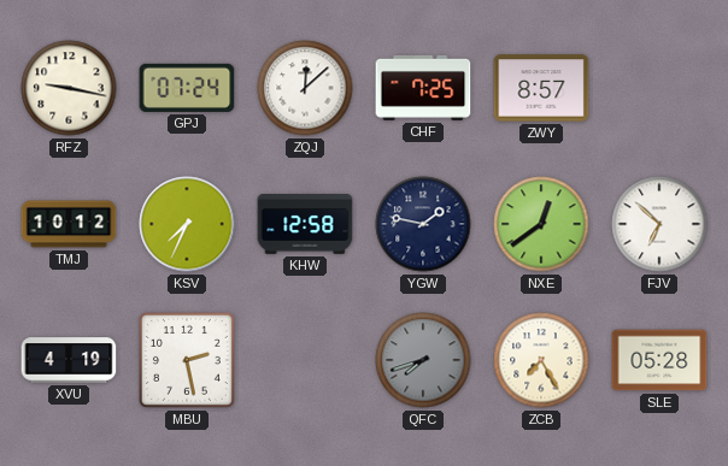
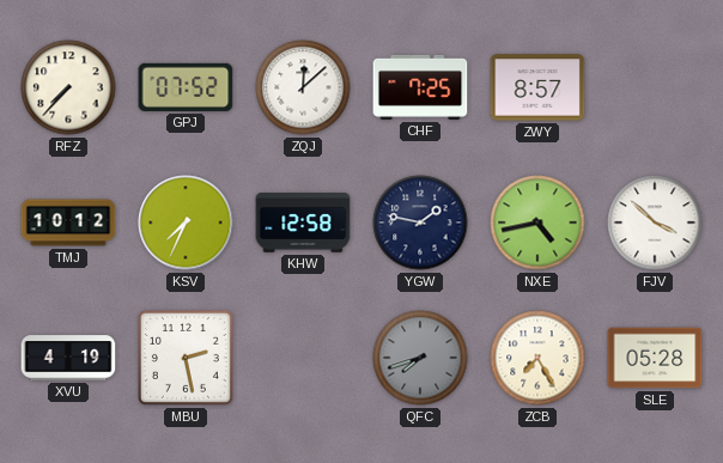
RFZ: 9:17 -> 7:37
GPJ: 07:24 -> 07:52
NXE: 12:39 -> 4:43
FJV: 6:52 -> 3:52
